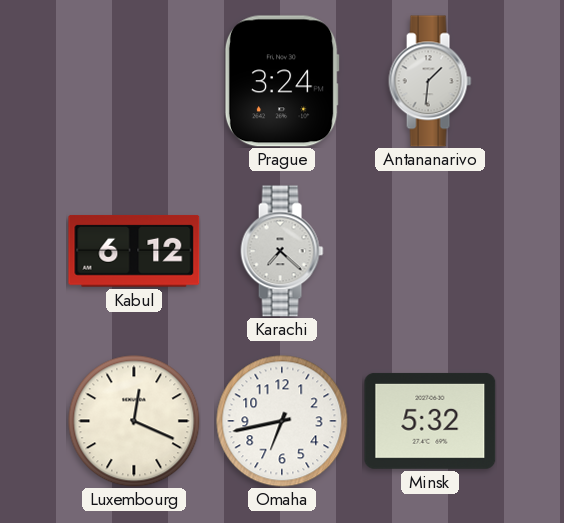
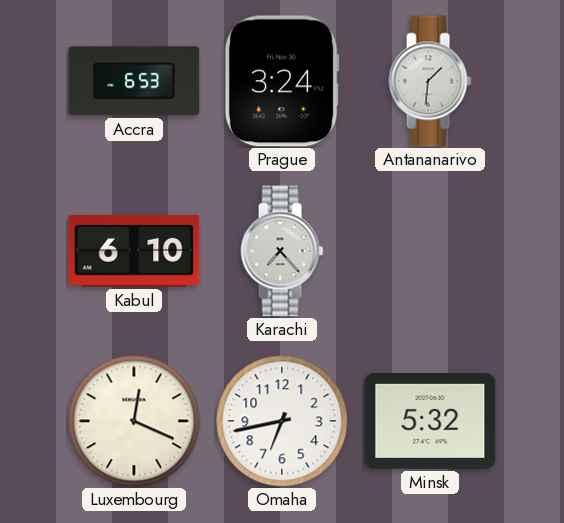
Accra: none -> 6:53
Kabul: 6:12 -> 6:10
Karachi: 7:22 -> 7:23
